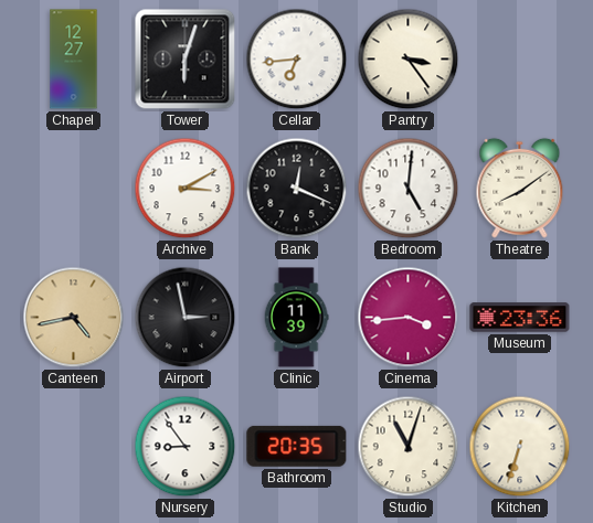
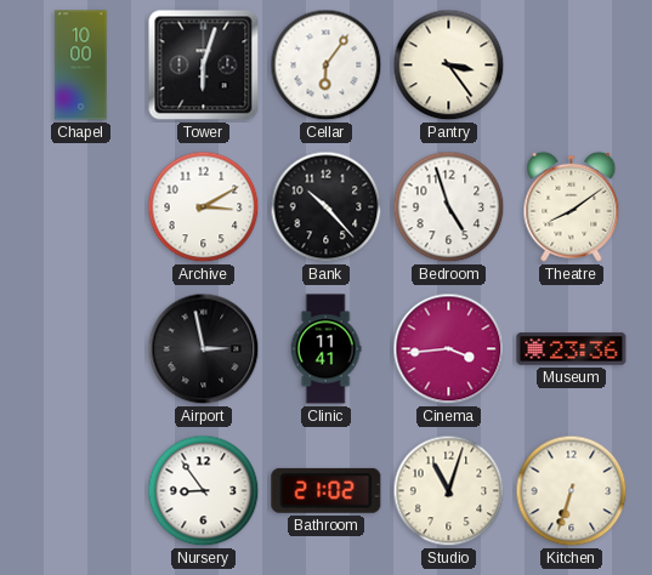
Chapel: 12:27 -> 10:00
Cellar: 6:44 -> 6:06
Bank: 12:19 -> 10:23
Bedroom: 5:01 -> 4:57
Canteen: 4:43 -> none
Clinic: 11:39 -> 11:41
Bathroom: 20:35 -> 21:02
